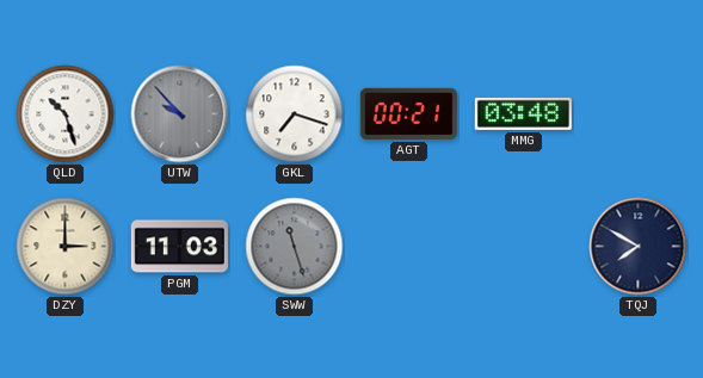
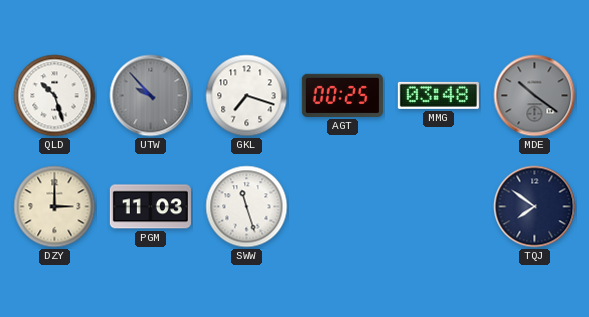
AGT: 00:21 -> 00:25
MDE: none -> 10:21
SWW dial: grey -> white
TQJ: 7:50 -> 7:51
